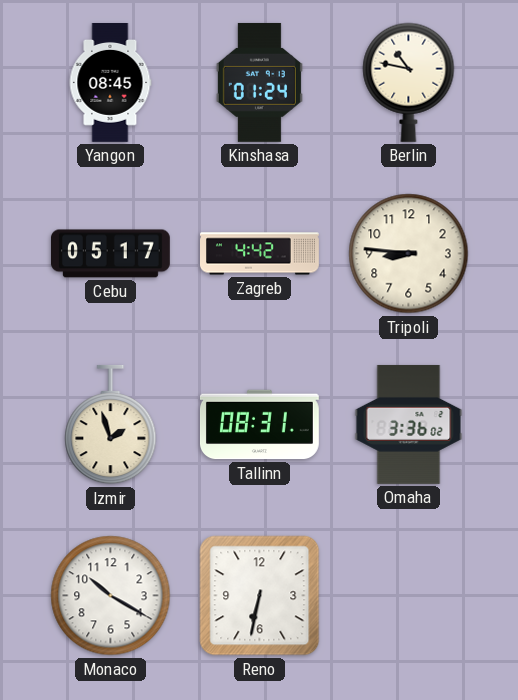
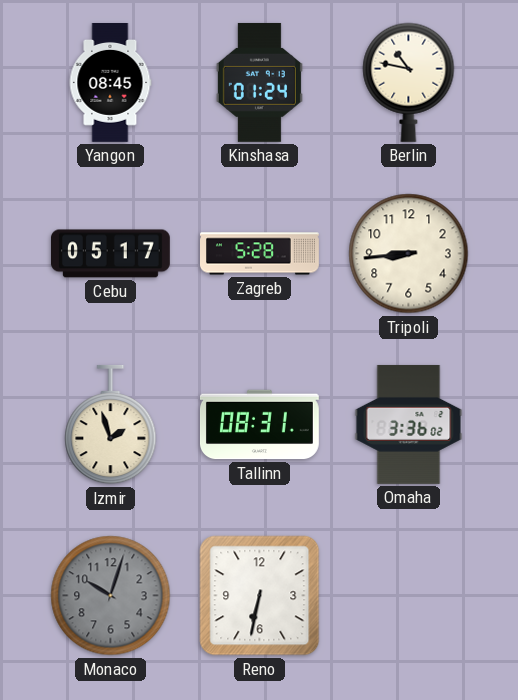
Zagreb: 4:42 -> 5:28
Tripoli: 8:46 -> 8:44
Monaco: 10:20 -> 10:03
Monaco dial: white -> grey
